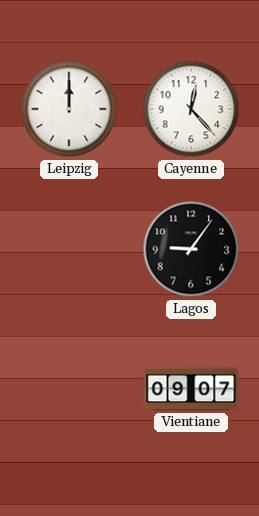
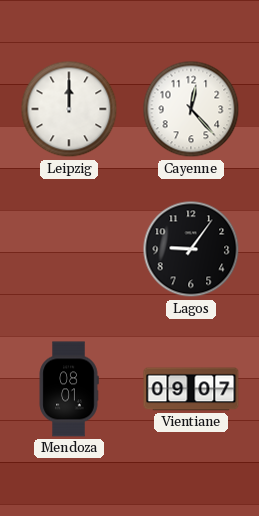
Mendoza: none -> 08:01
